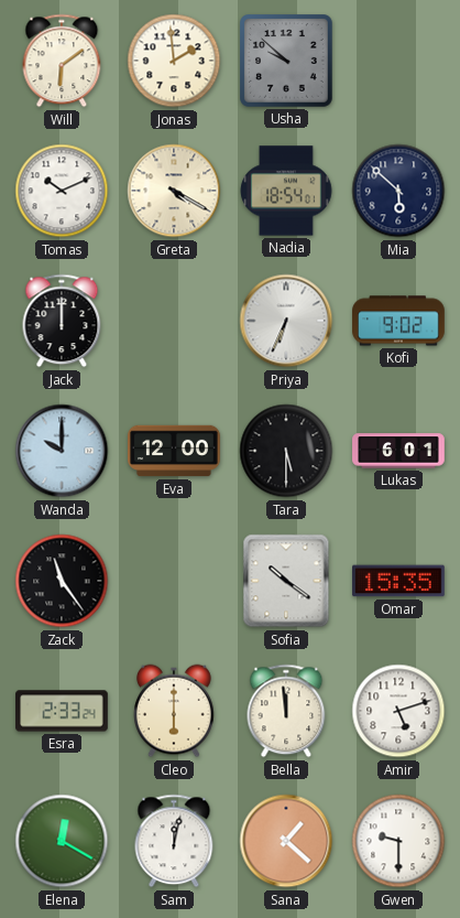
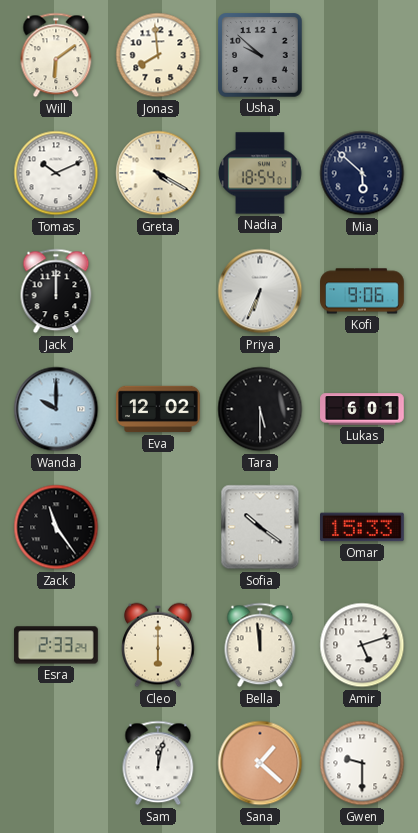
Jonas: 1:59 -> 7:59
Kofi: 9:02 -> 9:06
Eva: 12:00 -> 12:02
Omar: 15:35 -> 15:33
Elena: 12:20 -> none
